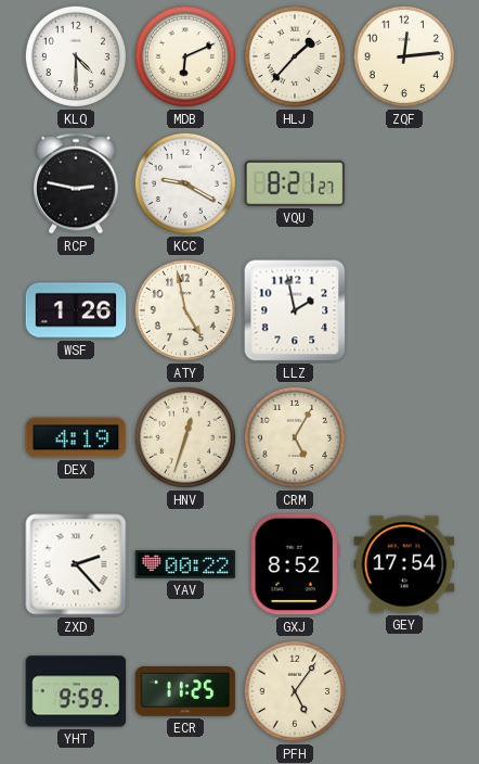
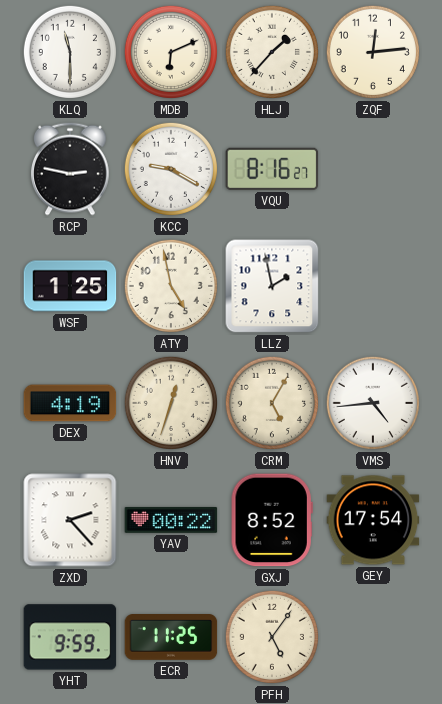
KLQ: 4:30 -> 11:30
VQU: 8:21 -> 8:16
WSF: 1:26 -> 1:25
VMS: none -> 4:44
